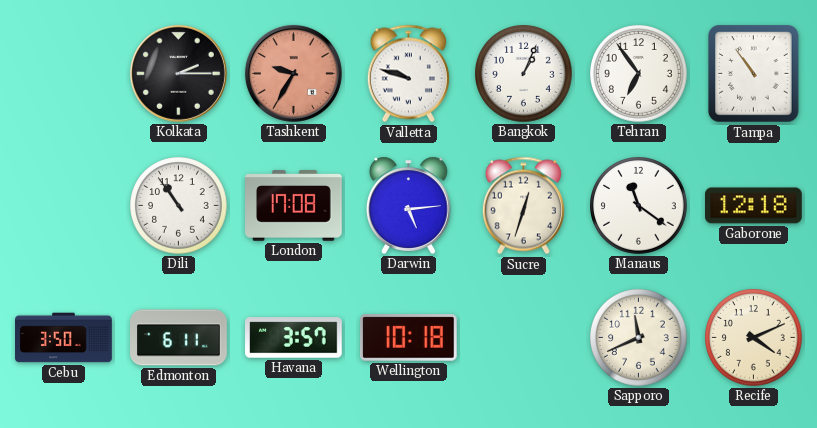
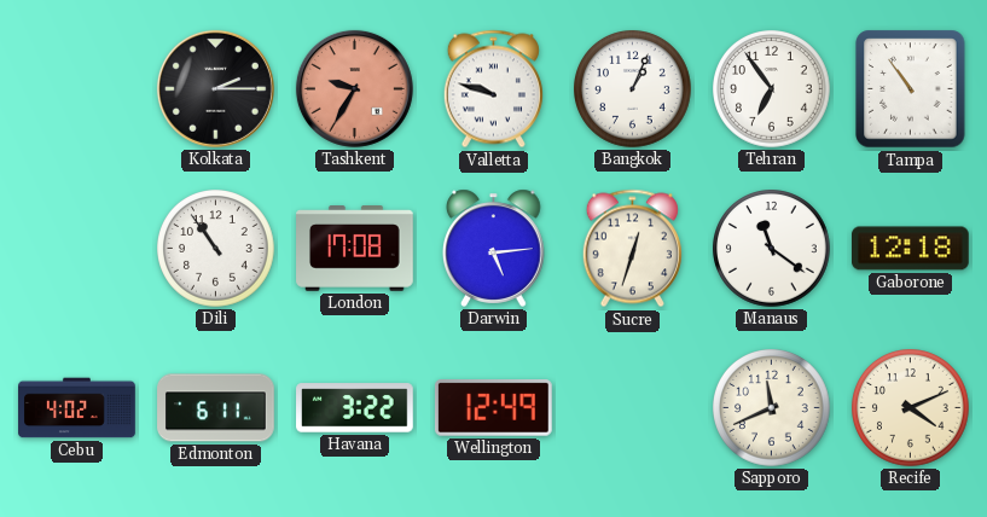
Cebu: 3:50 -> 4:02
Havana: 3:57 -> 3:22
Wellington: 10:18 -> 12:49
